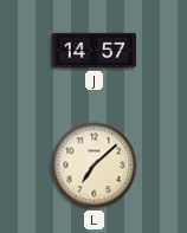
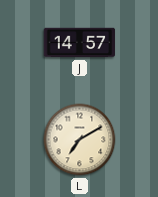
L: 7:08 -> 7:10
